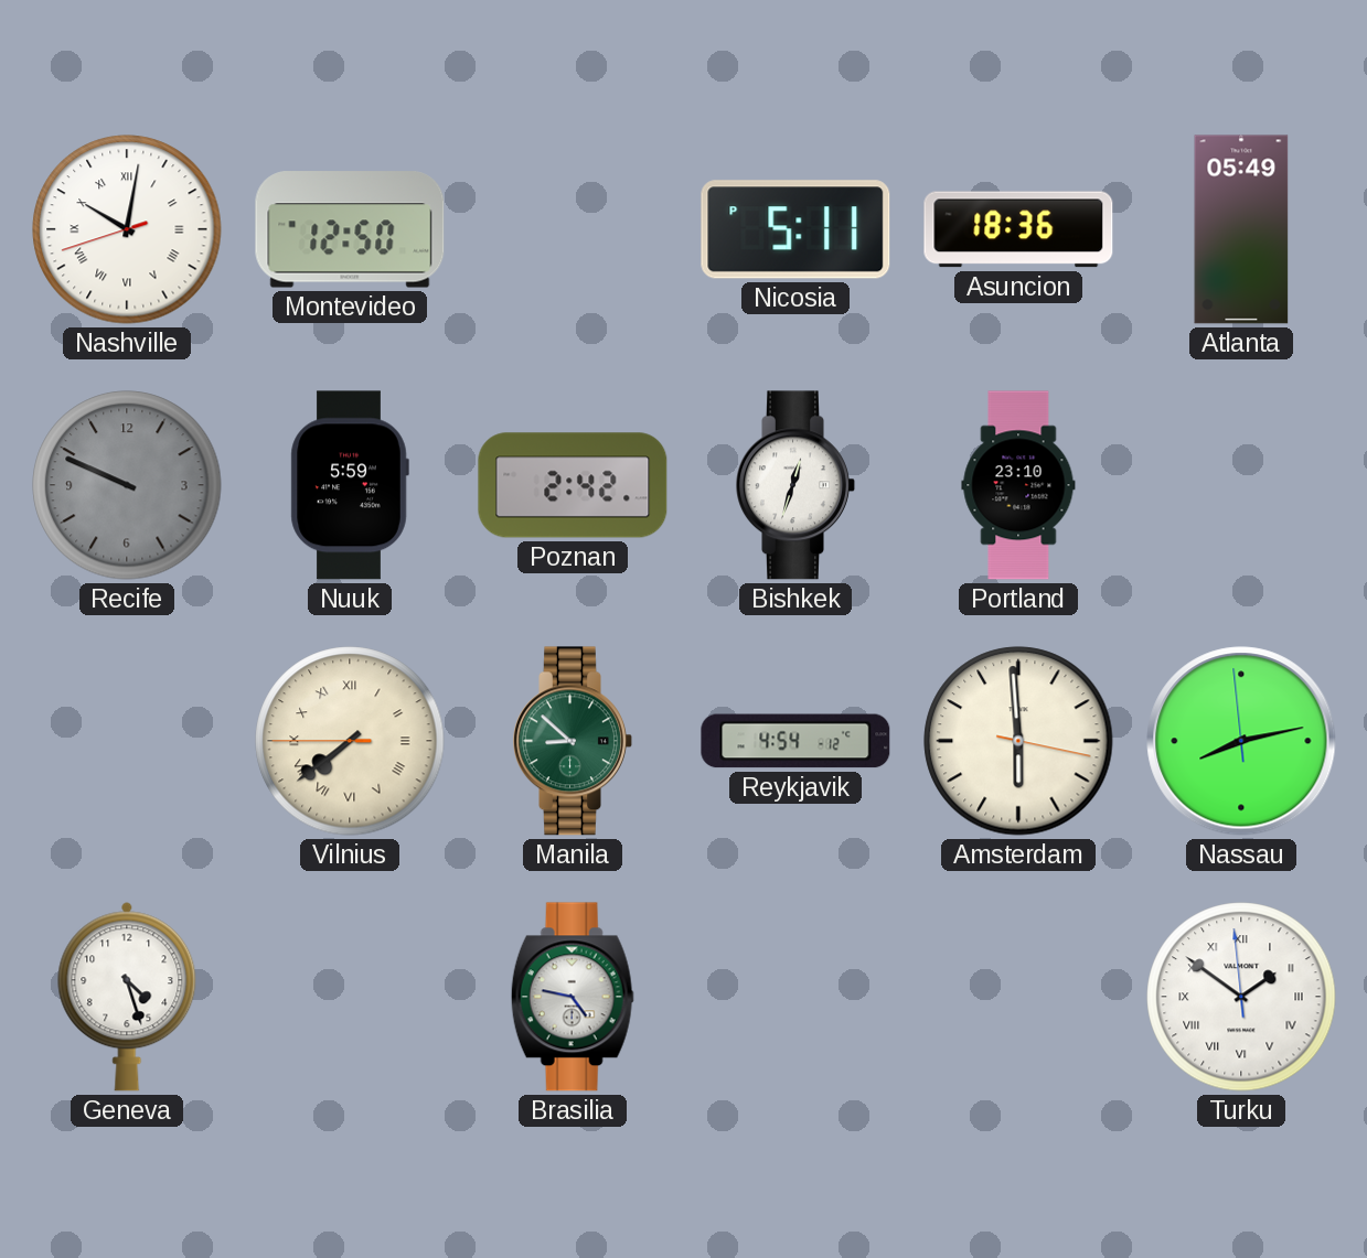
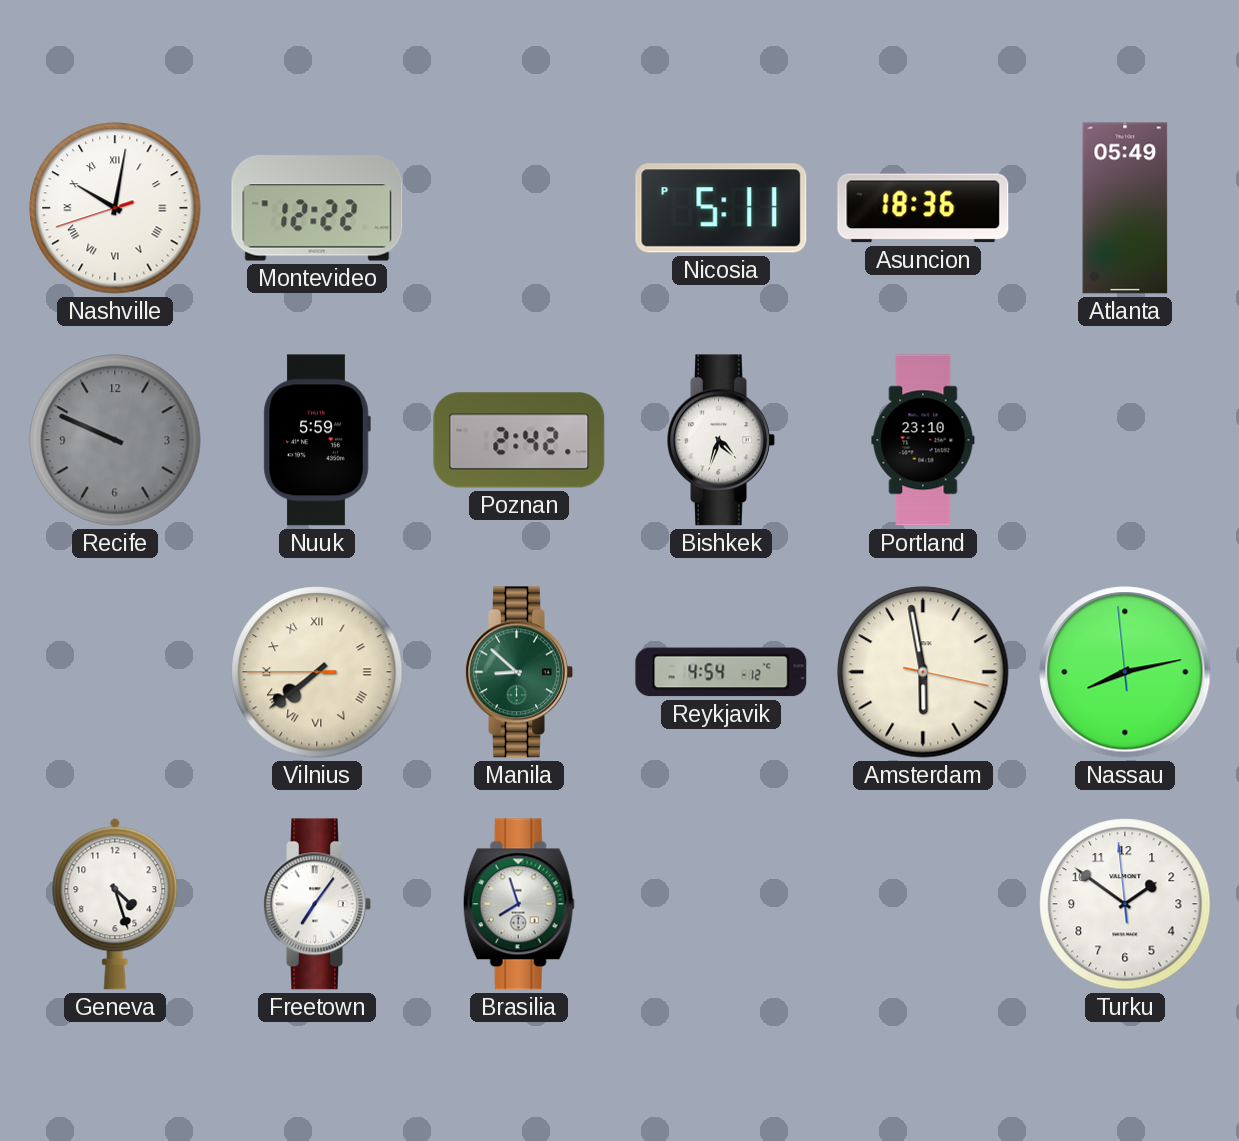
Montevideo: 12:50 -> 12:22
Bishkek: 12:33 -> 4:33
Amsterdam: 5:59 -> 5:58
Freetown: none -> 7:06
Brasilia: 4:47 -> 7:57
Turku numerals: Roman -> Arabic
